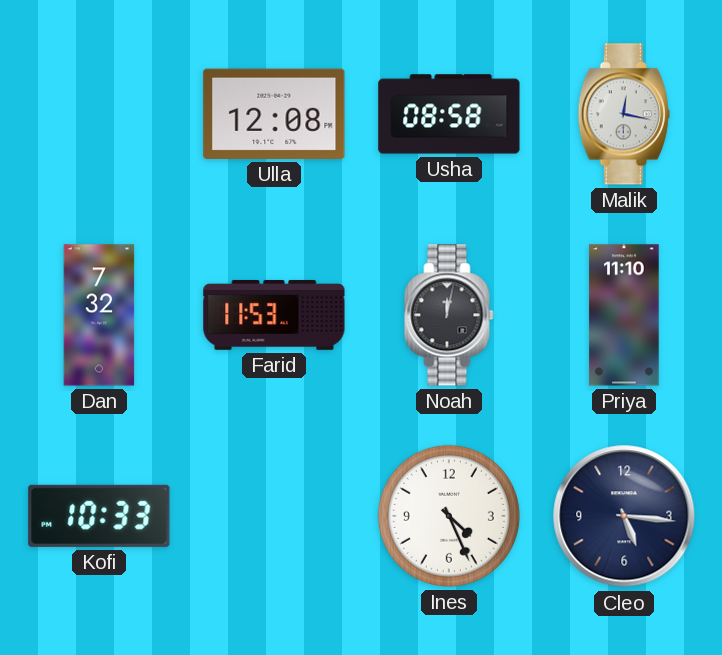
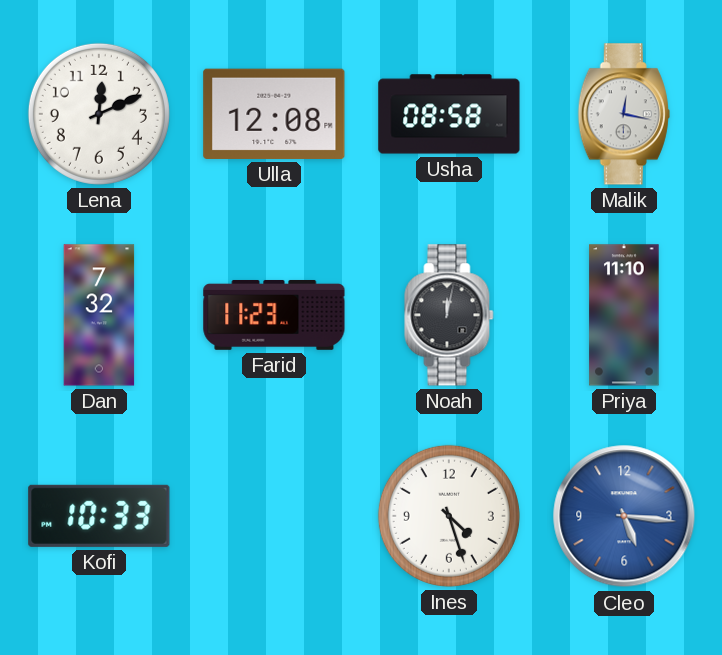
Lena: none -> 12:11
Farid: 11:53 -> 11:23
Ines: 4:26 -> 4:27
Cleo dial: navy -> blue
